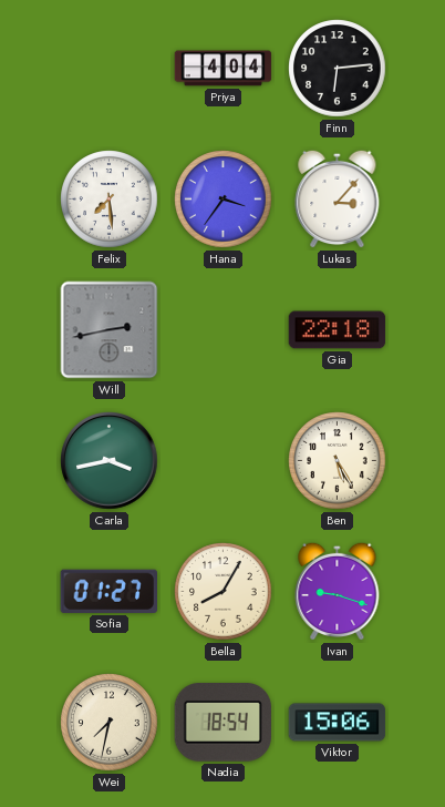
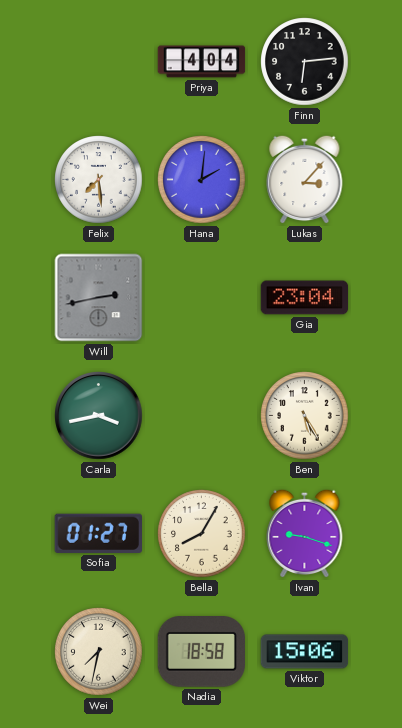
Hana: 3:36 -> 2:01
Gia: 22:18 -> 23:04
Nadia: 18:54 -> 18:58
